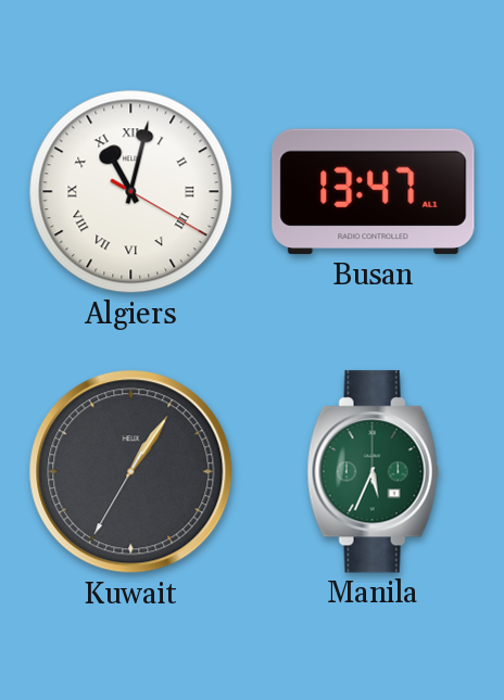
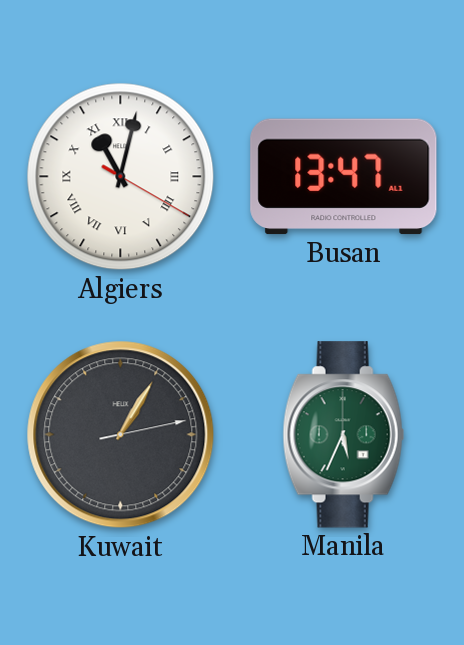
Kuwait: 1:05:35 -> 1:05:13
